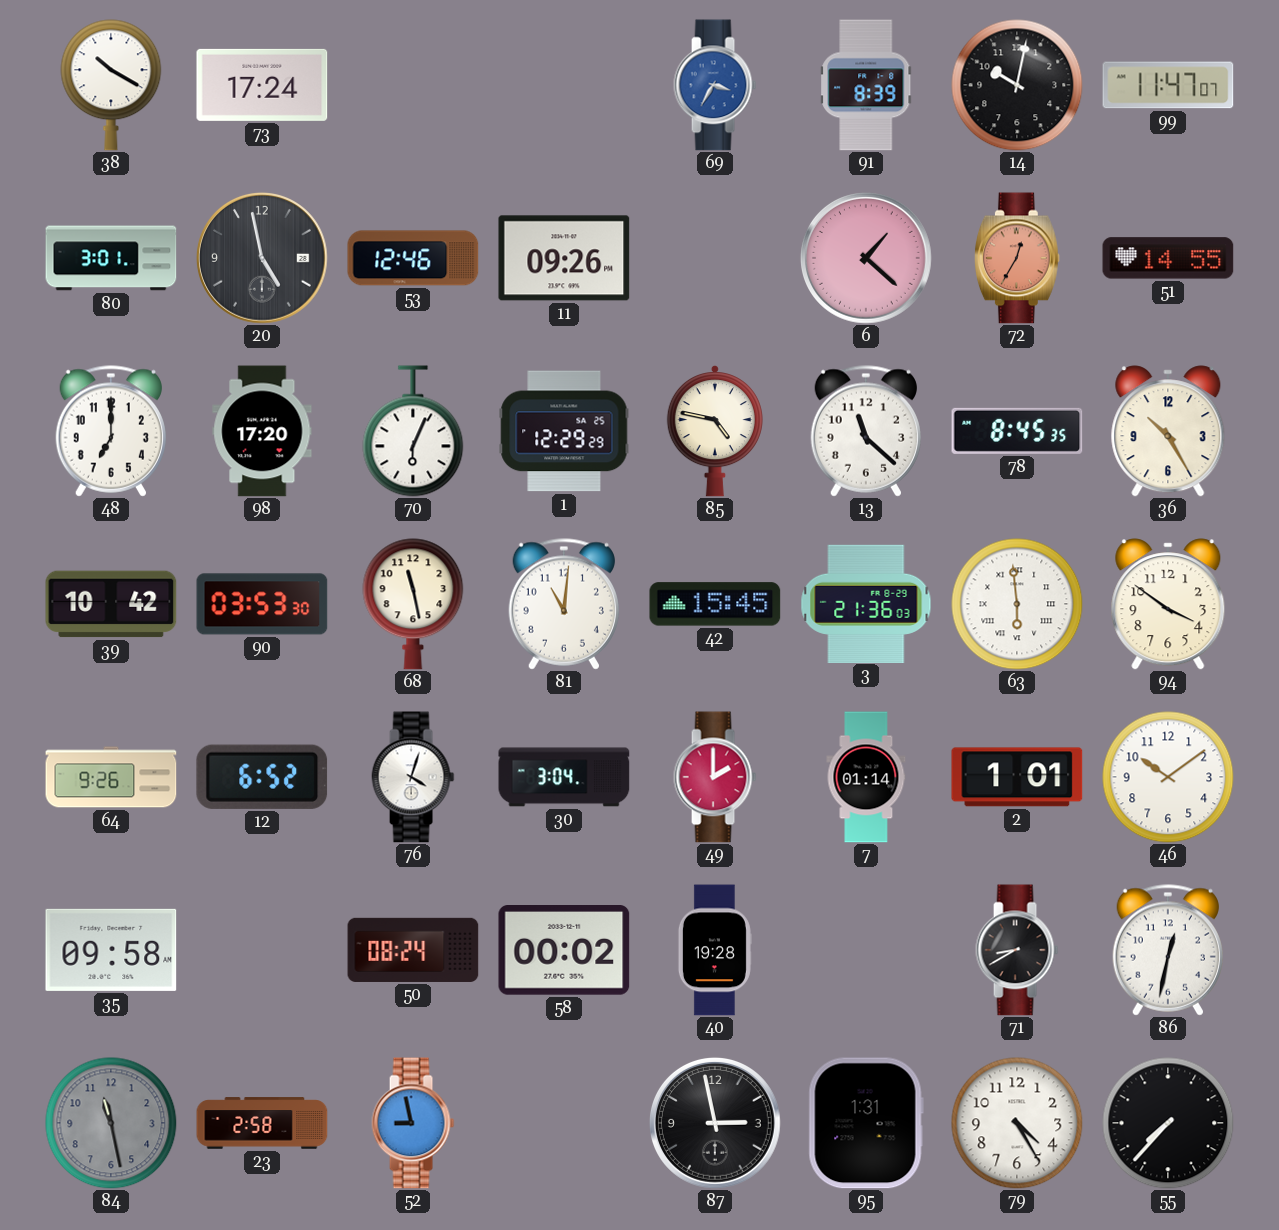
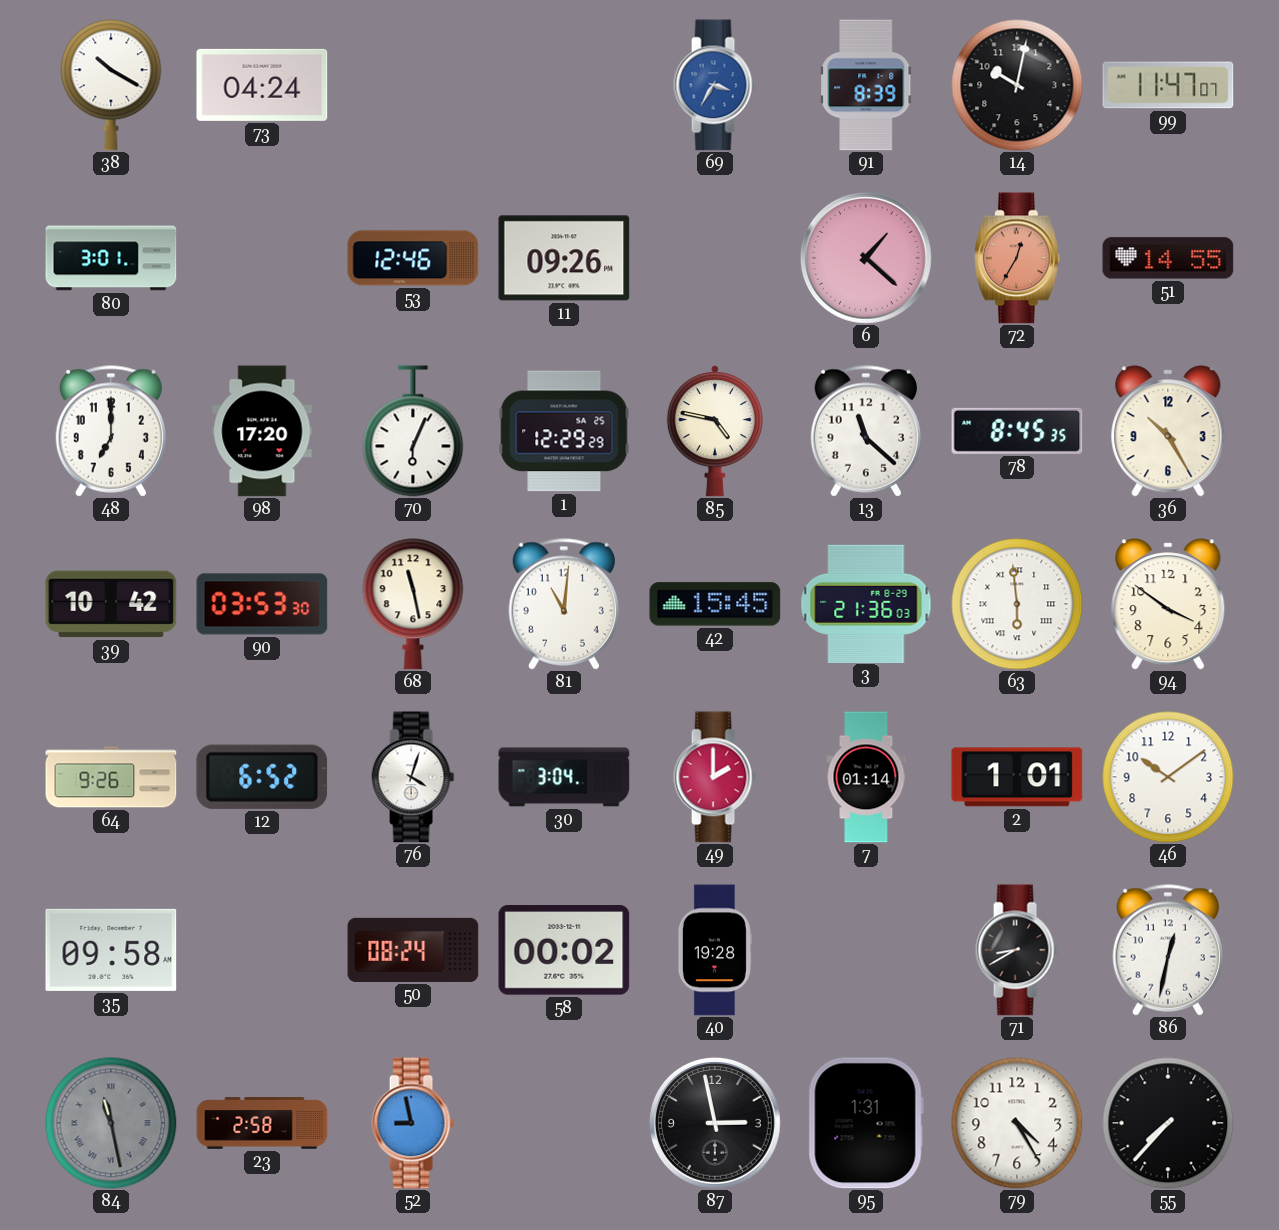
73: 17:24 -> 04:24
20: 4:58 -> none
84 numerals: Arabic -> Roman
